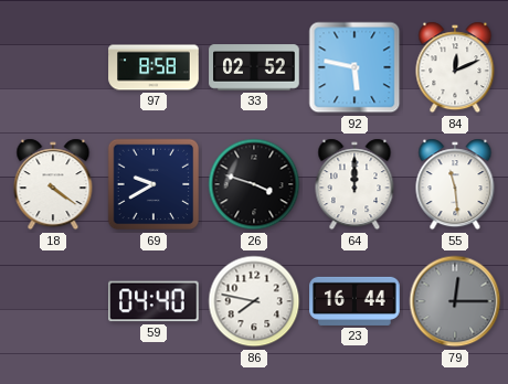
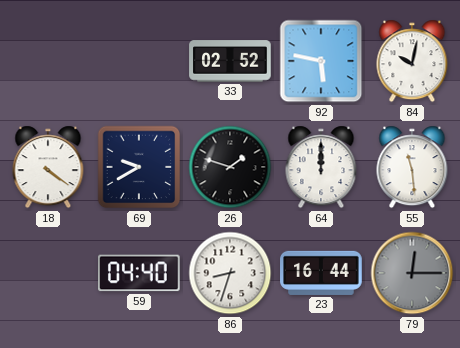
97: 8:58 -> none
84: 12:11 -> 10:02
26: 3:48 -> 1:48
86: 7:47 -> 8:33
